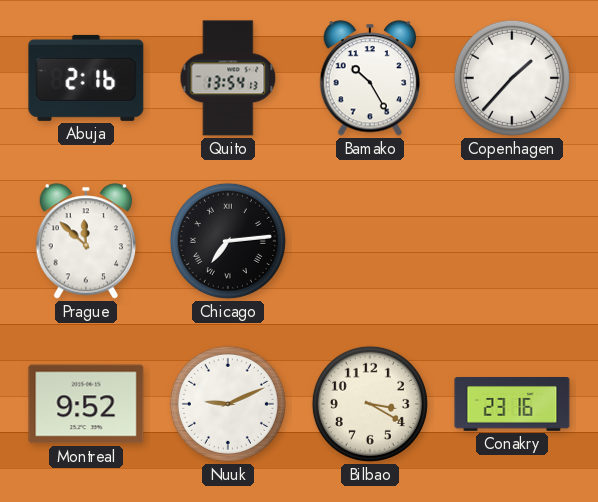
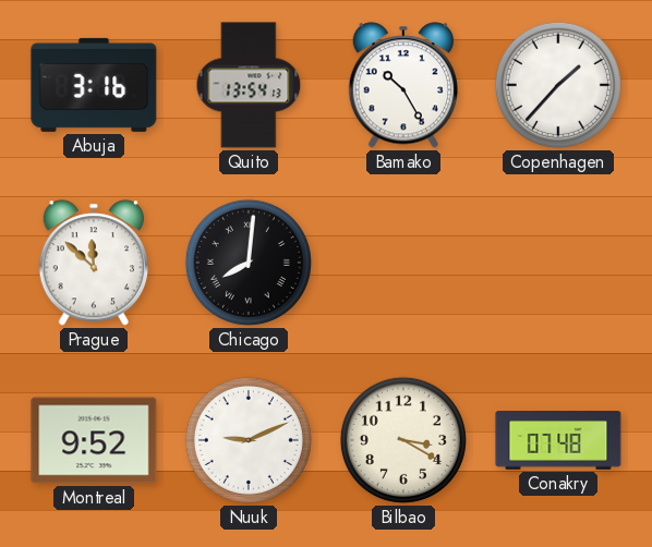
Abuja: 2:16 -> 3:16
Chicago: 7:14 -> 8:01
Conakry: 23:16 -> 07:48
